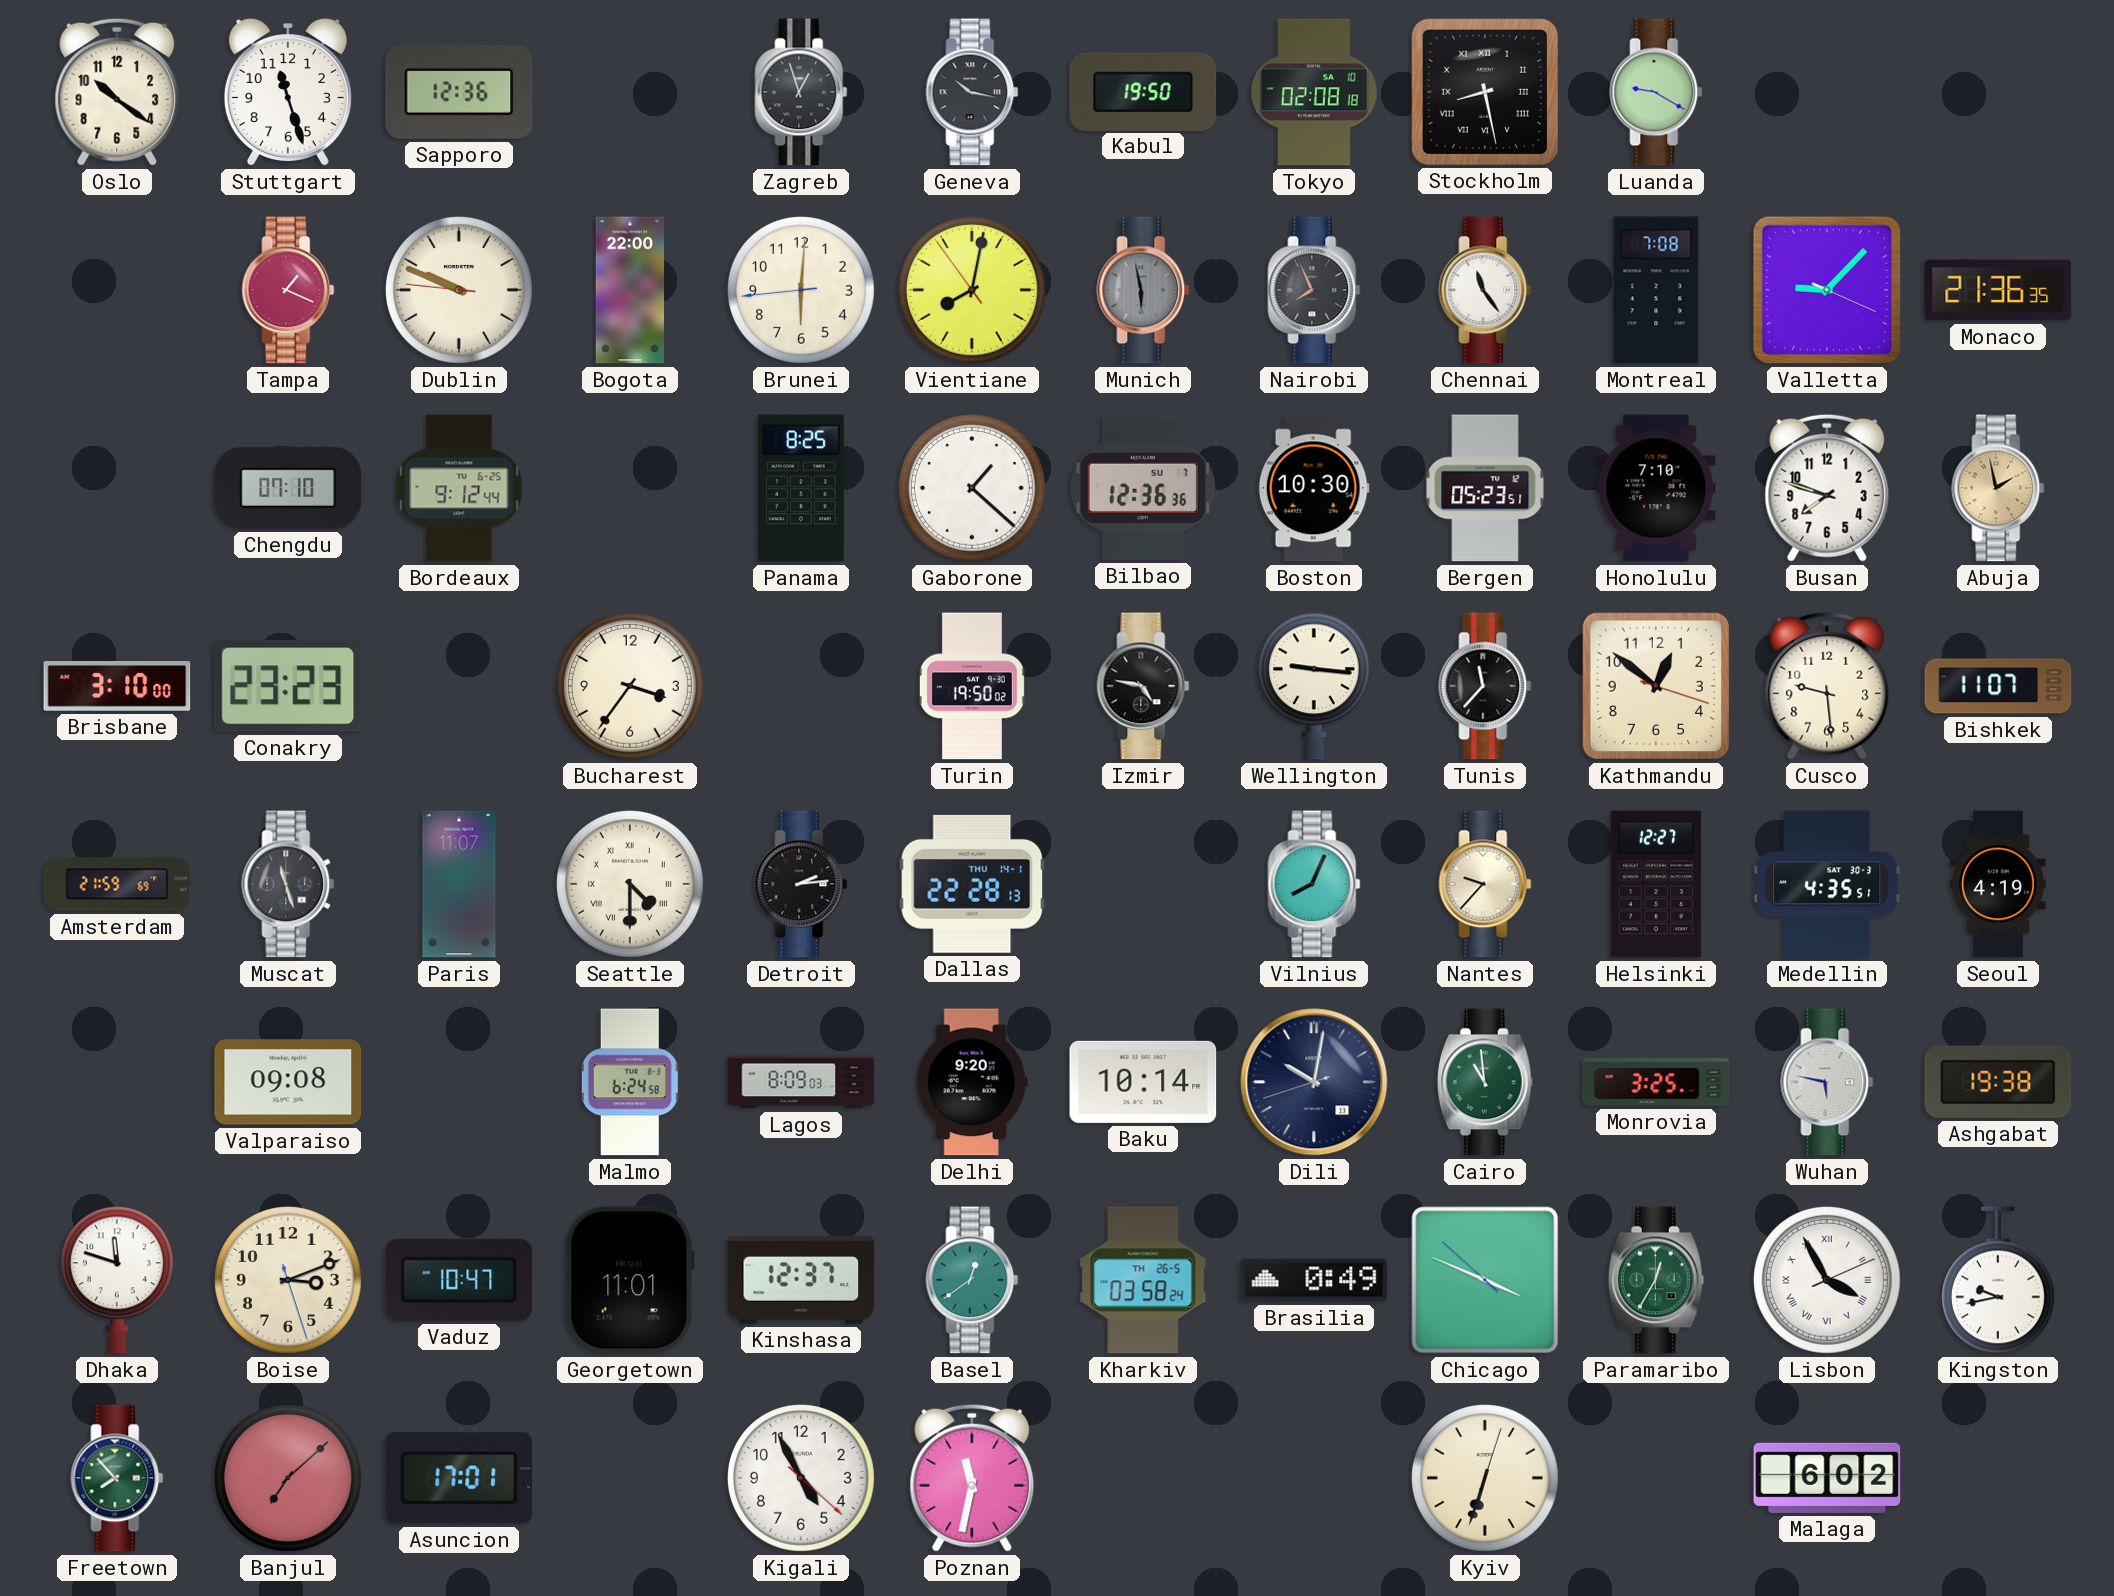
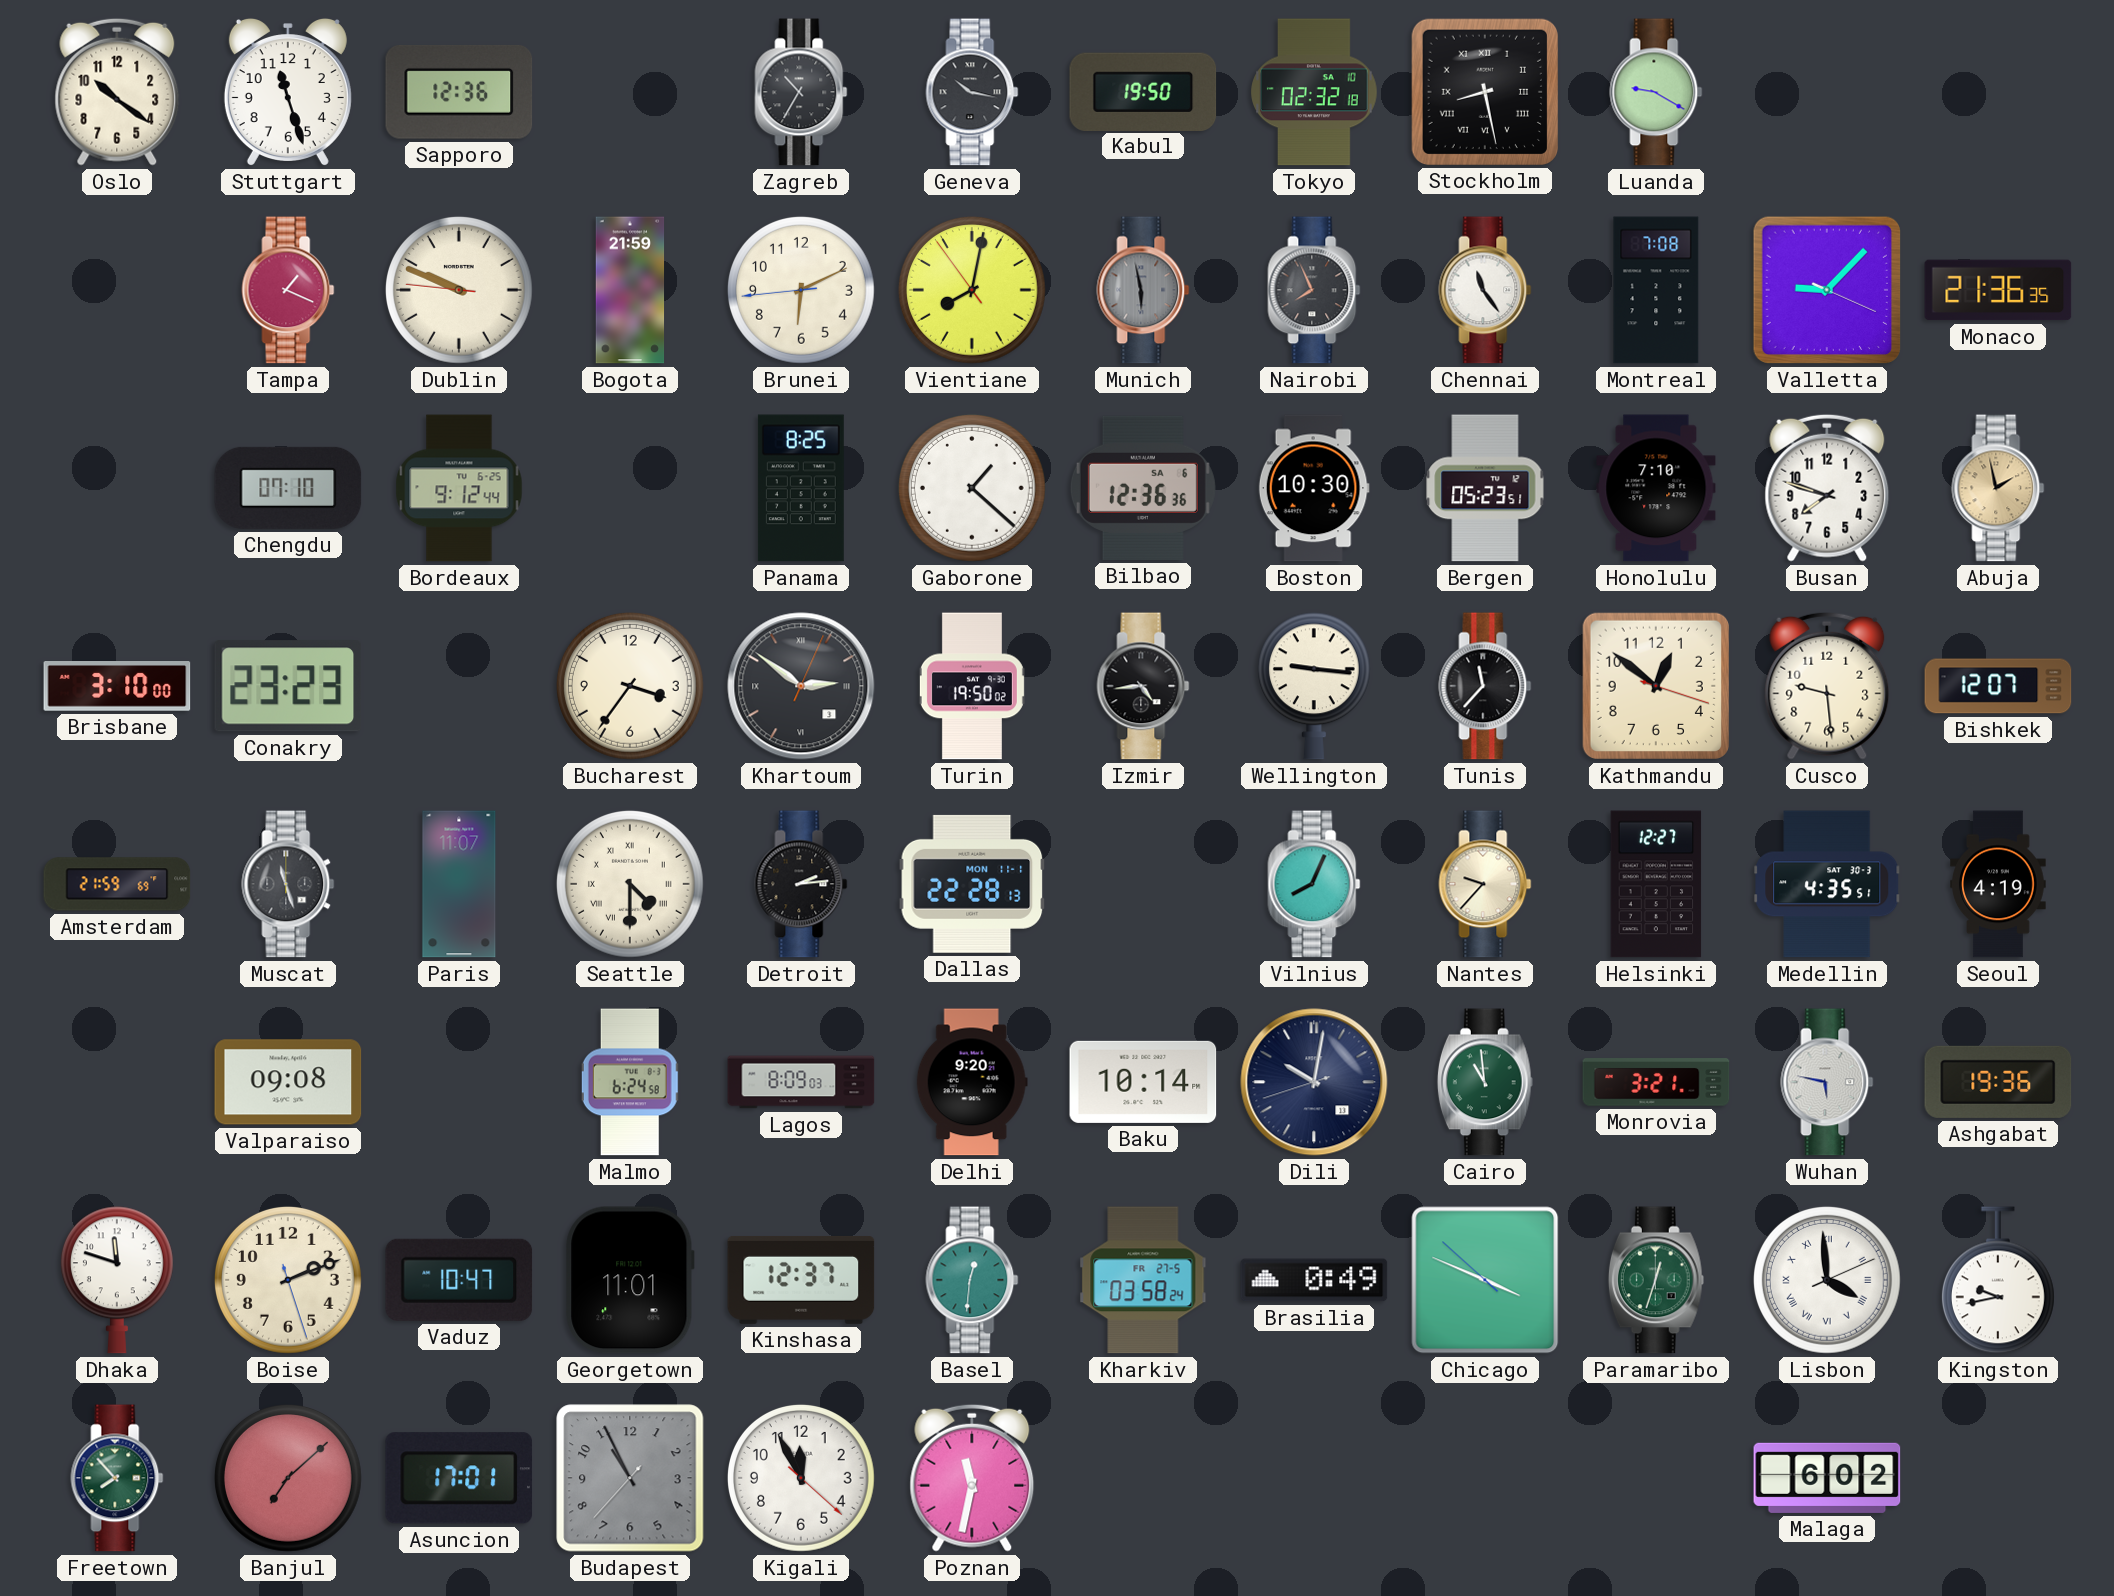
Zagreb: 12:57 -> 10:35
Tokyo: 02:08 -> 02:32
Bogota: 22:00 -> 21:59
Brunei: 6:00 -> 6:10
Bilbao date: SU 7 -> SA 6
Khartoum: none -> 2:51
Izmir: 4:47 -> 4:44
Bishkek: 11:07 -> 12:07
Dallas date: THU 14-1 -> MON 11-1
Monrovia: 3:25 -> 3:21
Ashgabat: 19:38 -> 19:36
Boise: 3:11 -> 2:11
Basel: 12:39 -> 12:31
Kharkiv date: TH 26-5 -> FR 27-5
Paramaribo: 12:35 -> 12:33
Lisbon: 3:55 -> 3:59
Budapest: none -> 10:55
Kigali: 4:55 -> 11:55
Kyiv: 6:33 -> none
